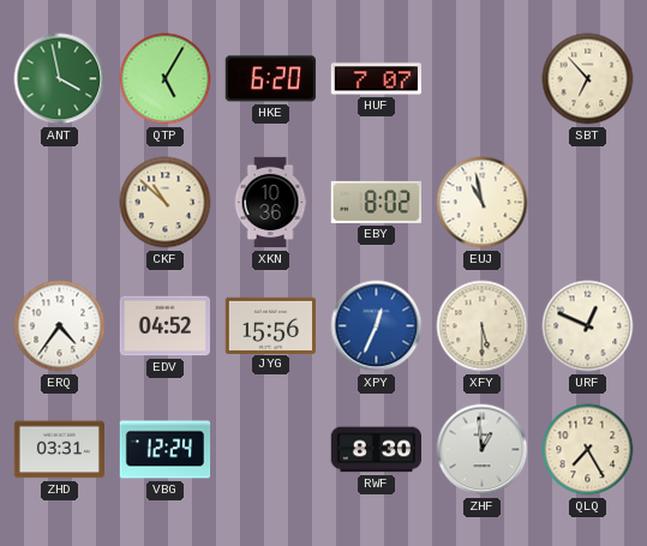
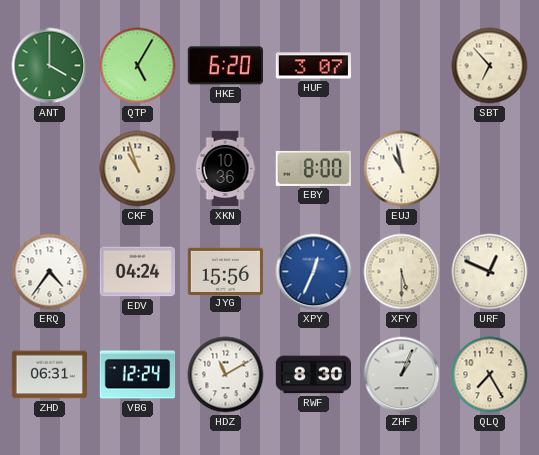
ANT: 3:58 -> 4:00
HUF: 7:07 -> 3:07
CKF: 10:52 -> 10:57
EBY: 8:02 -> 8:00
EDV: 04:52 -> 04:24
ZHD: 03:31 -> 06:31
HDZ: none -> 11:10
ZHF: 12:59 -> 1:04
